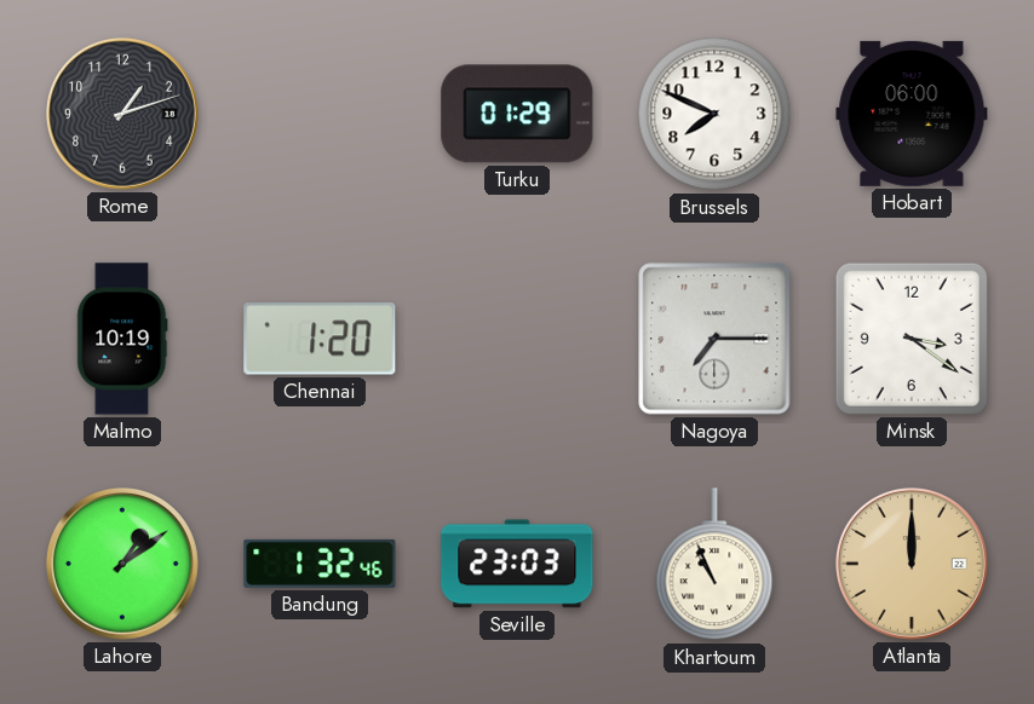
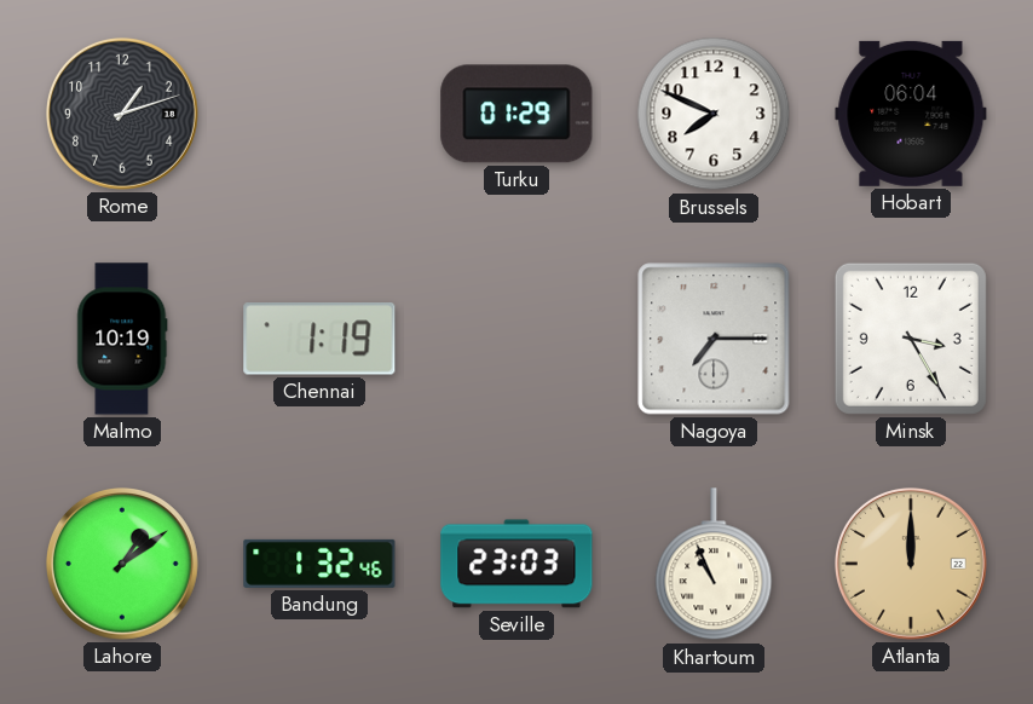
Hobart: 06:00 -> 06:04
Chennai: 1:20 -> 1:19
Minsk: 3:21 -> 3:25
